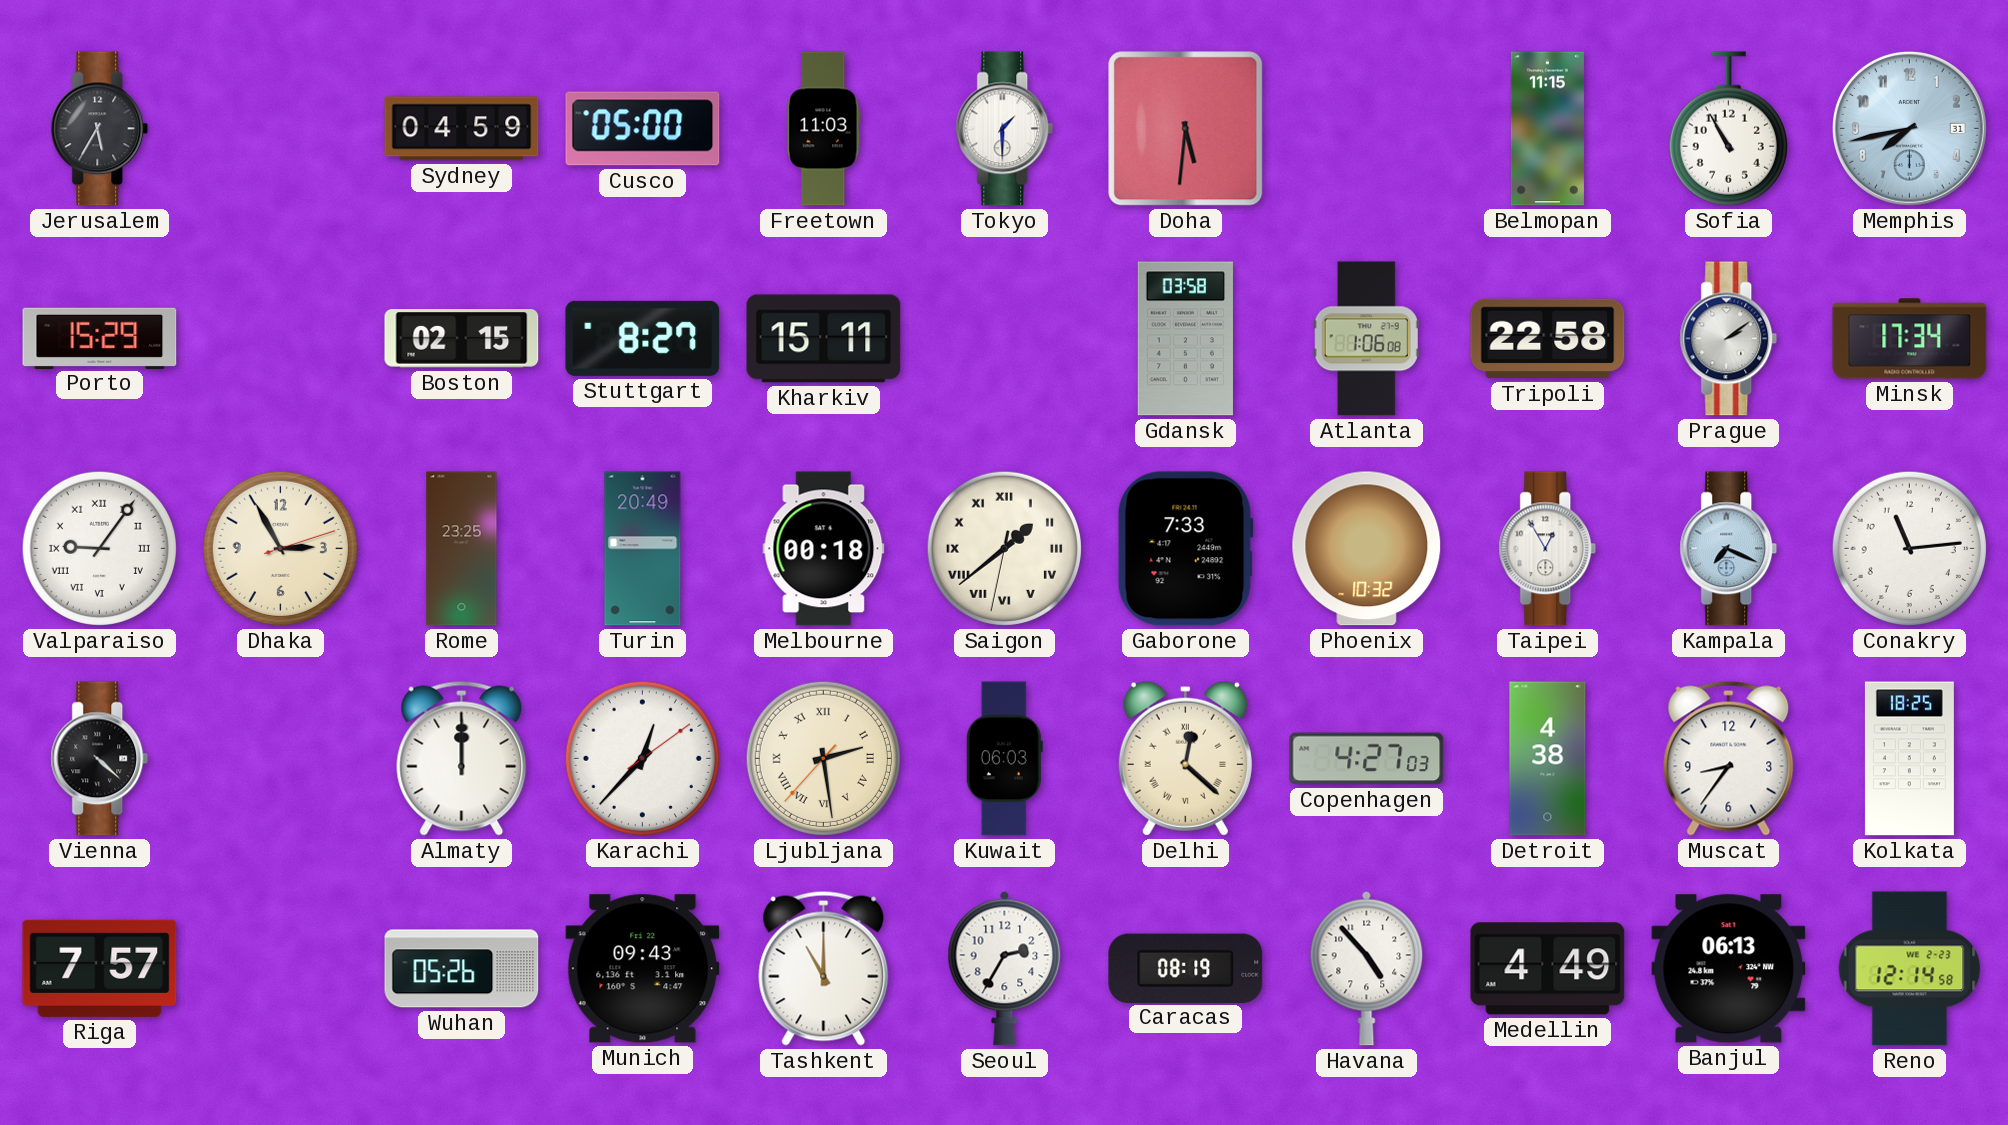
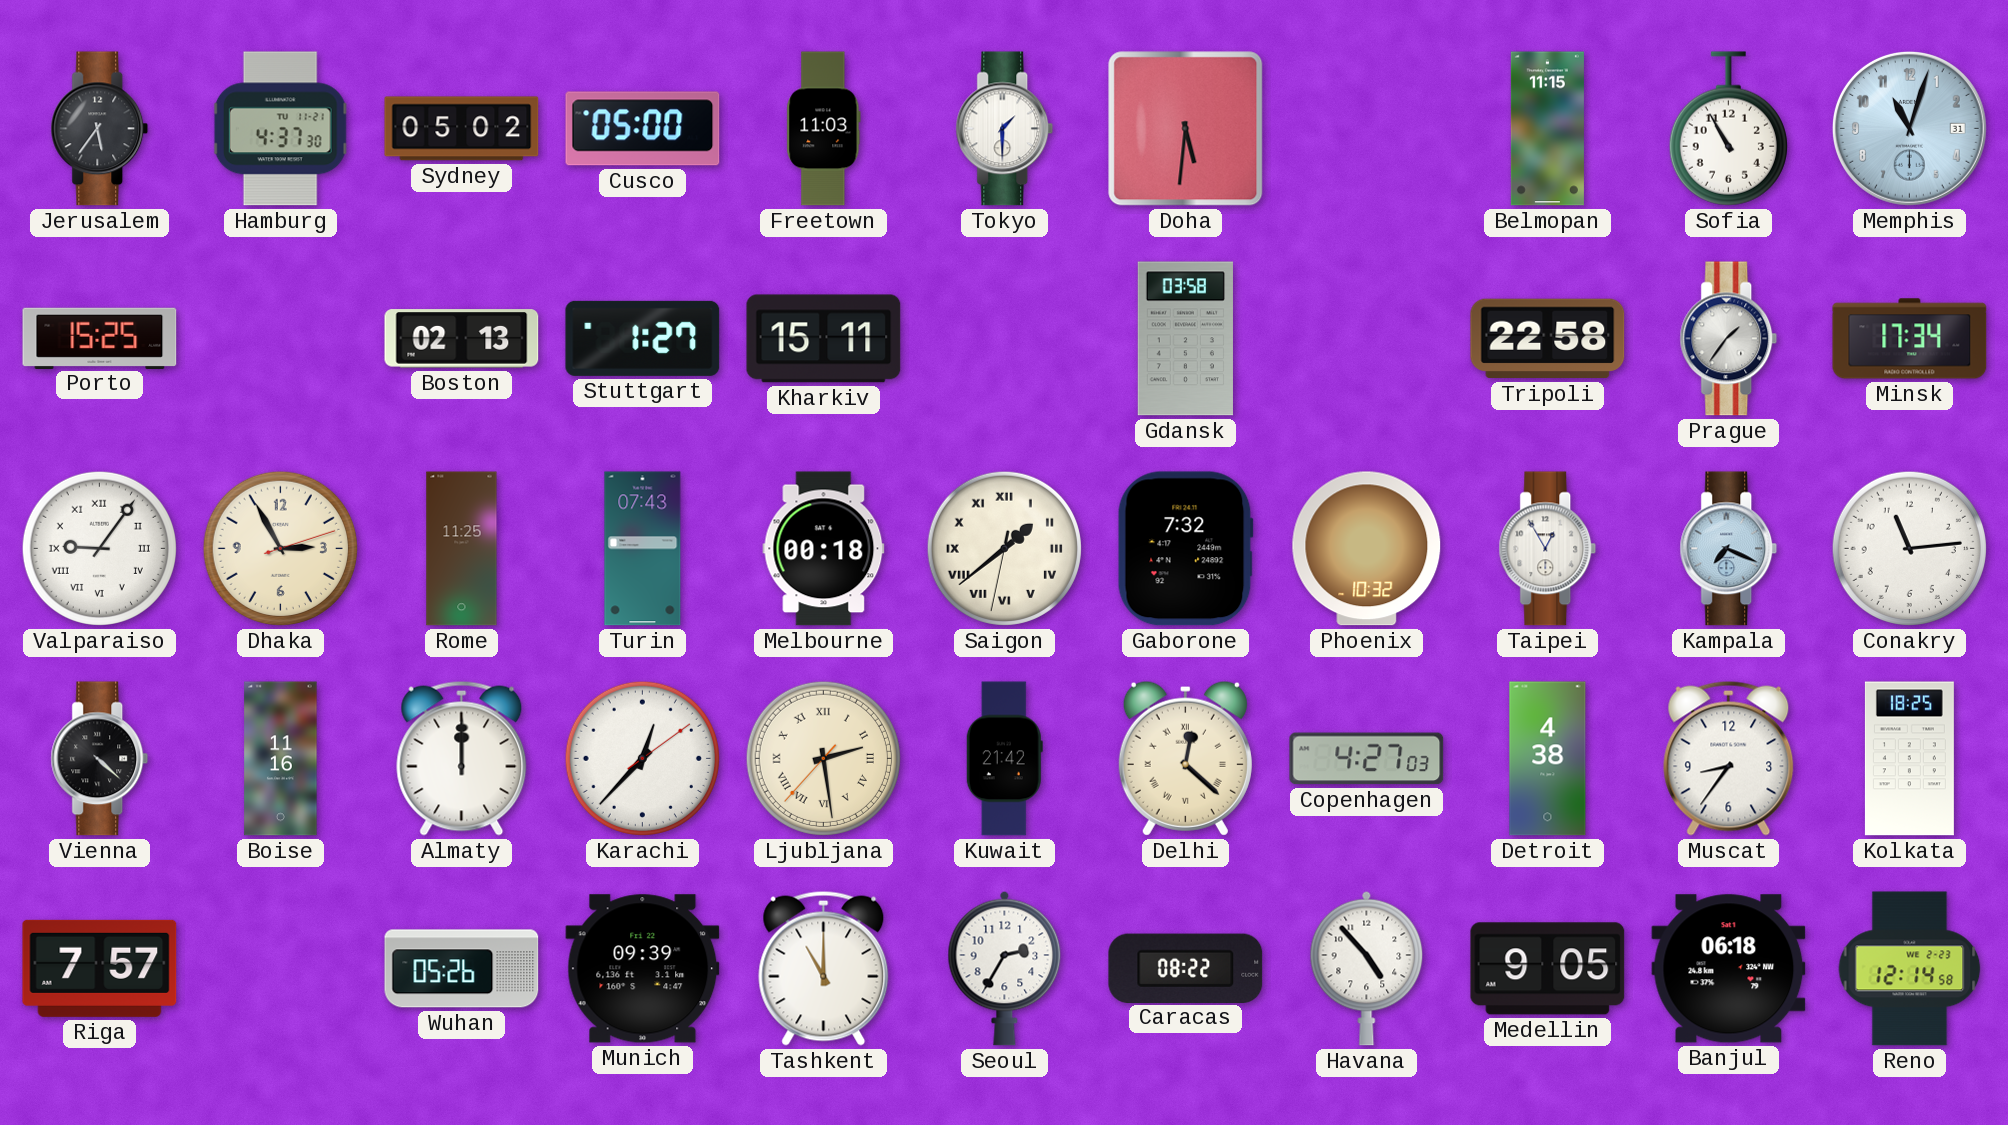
Jerusalem: 5:35 -> 5:36
Hamburg: none -> 4:37
Sydney: 04:59 -> 05:02
Memphis: 7:43 -> 11:03
Porto: 15:29 -> 15:25
Boston: 02:15 -> 02:13
Stuttgart: 8:27 -> 1:27
Atlanta: 1:06 -> none
Prague: 2:09 -> 1:36
Rome: 23:25 -> 11:25
Turin: 20:49 -> 07:43
Gaborone: 7:33 -> 7:32
Boise: none -> 11:16
Kuwait: 06:03 -> 21:42
Munich: 09:43 -> 09:39
Caracas: 08:19 -> 08:22
Medellin: 4:49 -> 9:05
Banjul: 06:13 -> 06:18
